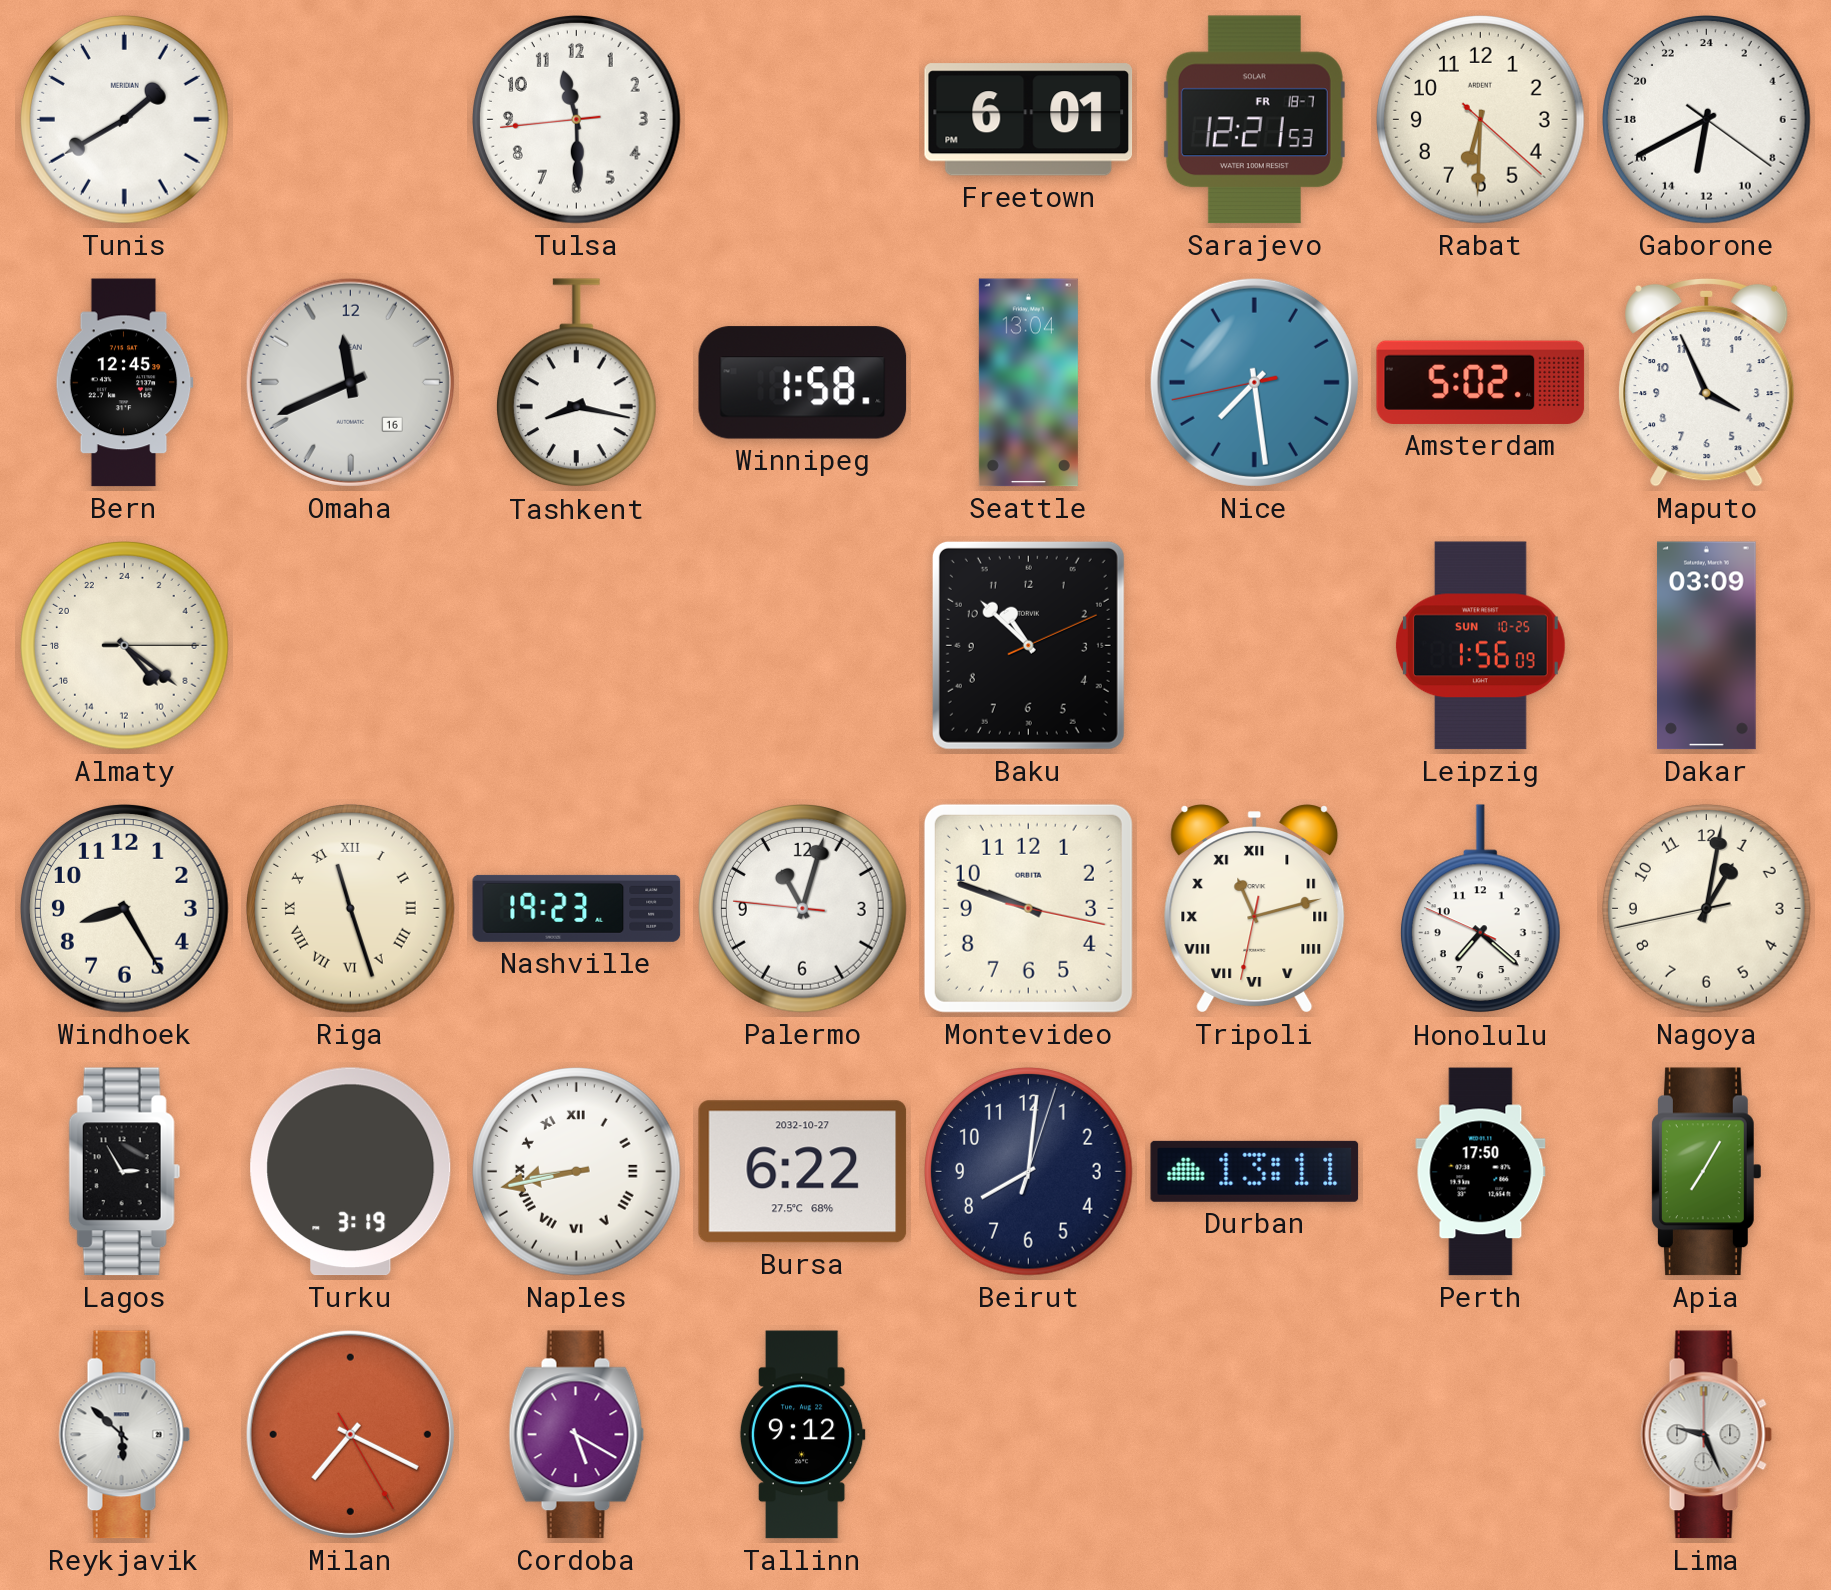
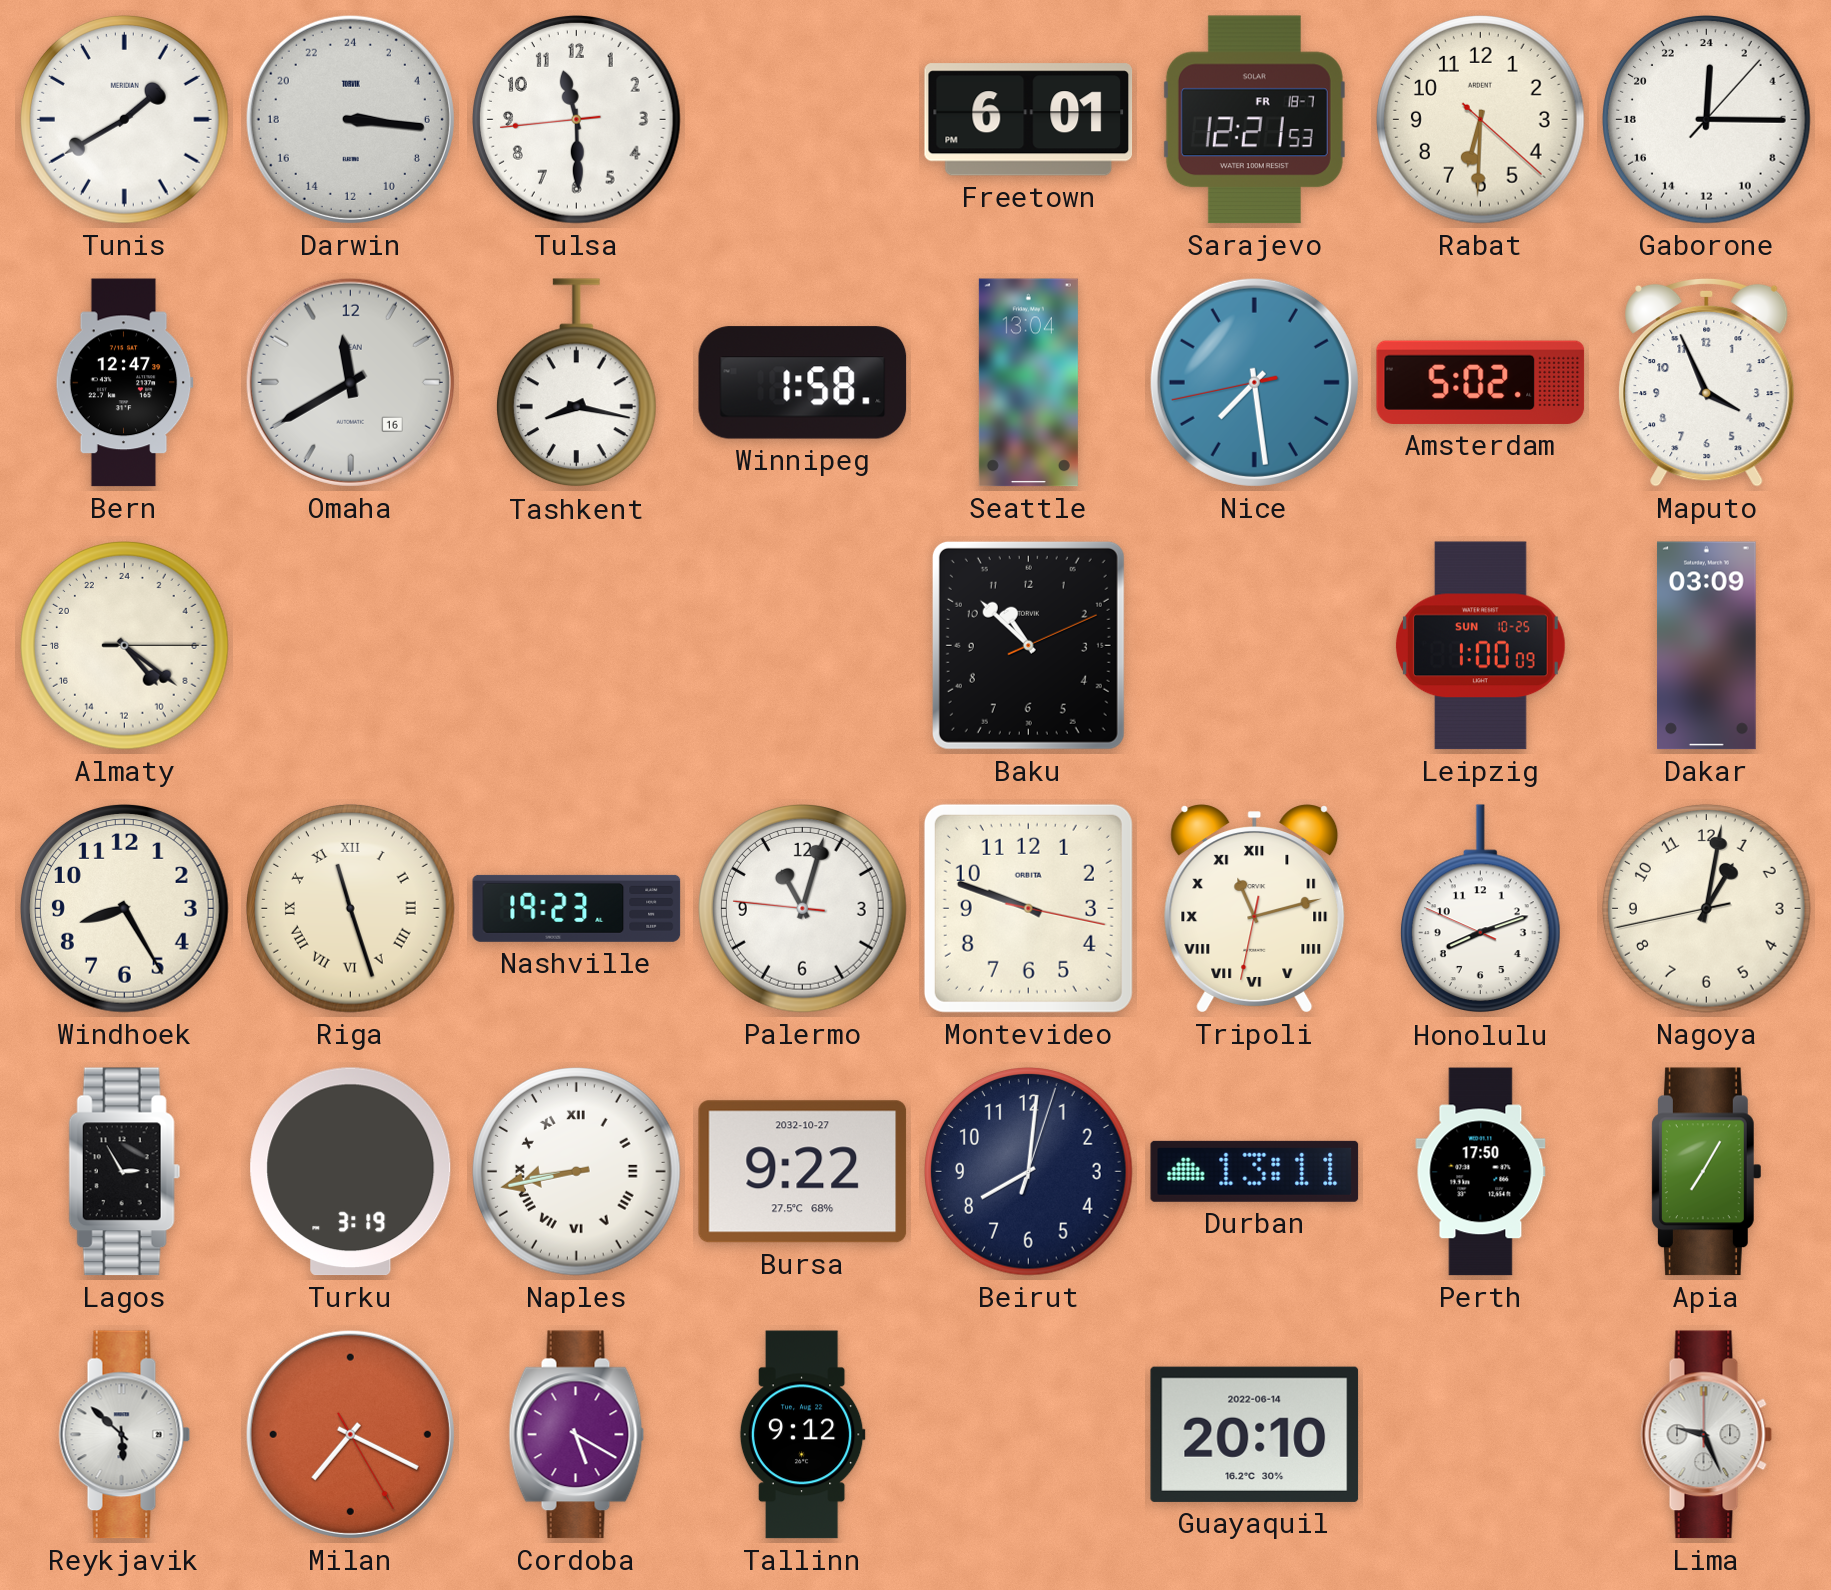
Darwin: none -> 6:16
Gaborone: 12:40 -> 0:15
Bern: 12:45 -> 12:47
Omaha: 11:41 -> 11:40
Leipzig: 1:56 -> 1:00
Honolulu: 7:21 -> 8:11
Bursa: 6:22 -> 9:22
Guayaquil: none -> 20:10
